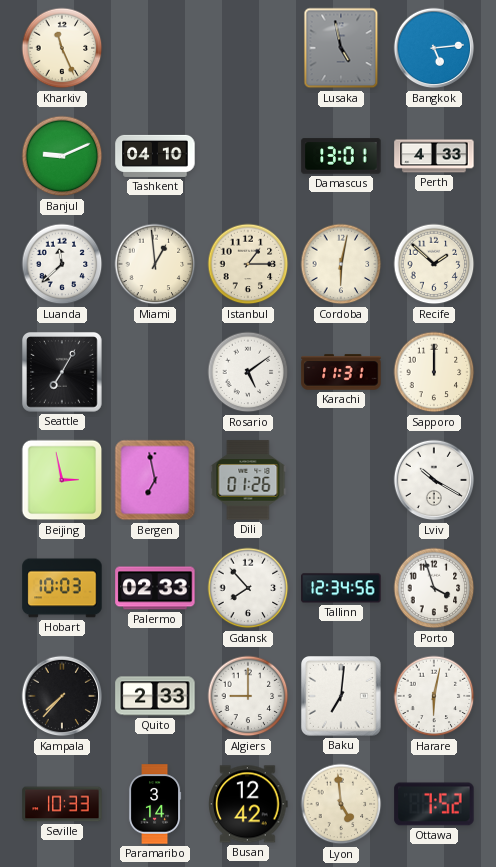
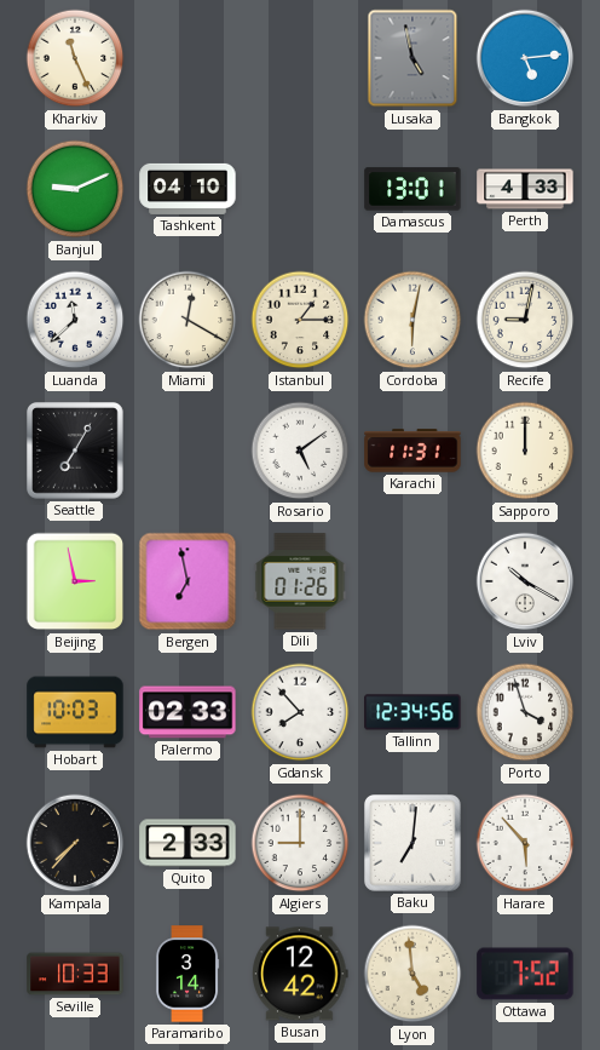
Miami: 12:59 -> 12:20
Recife: 1:52 -> 9:02
Harare: 6:02 -> 5:53
